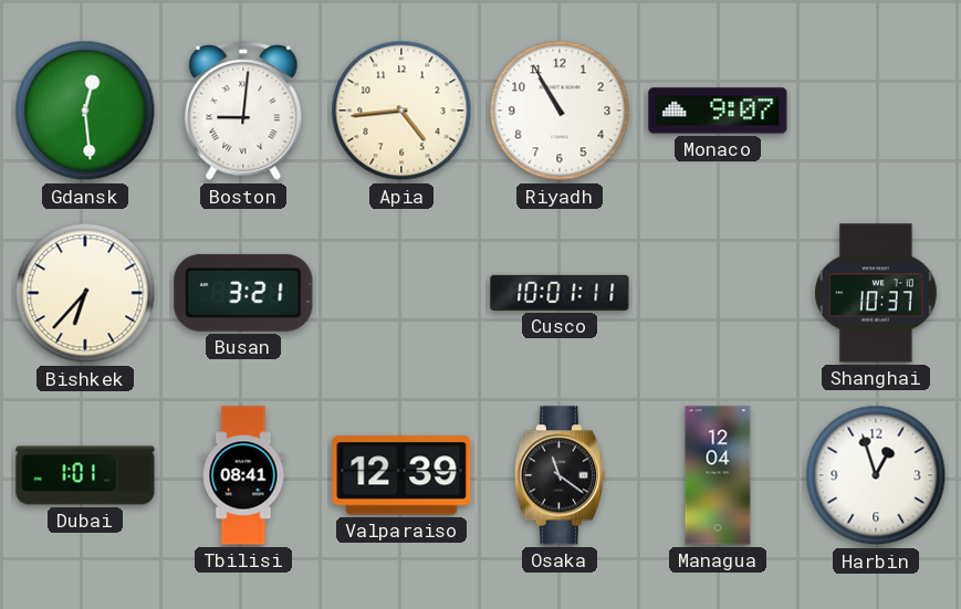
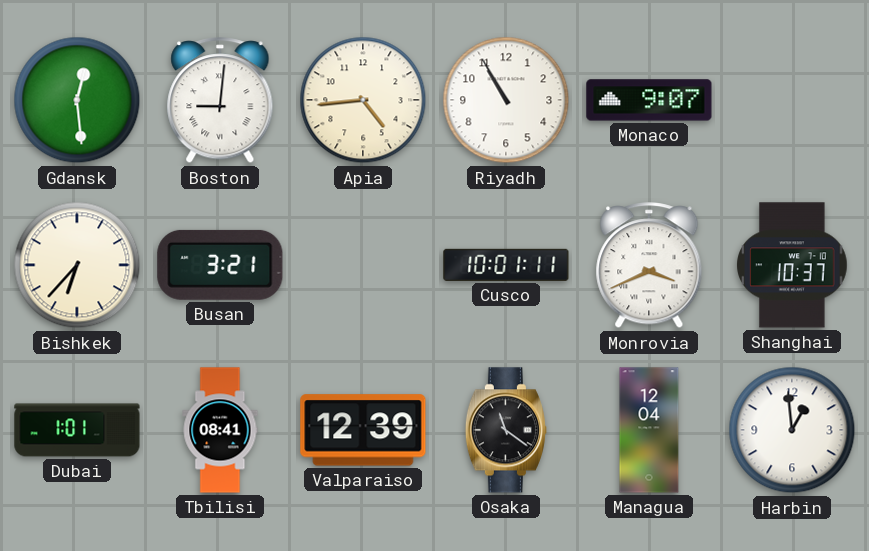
Monrovia: none -> 3:41
Harbin: 12:57 -> 12:59
